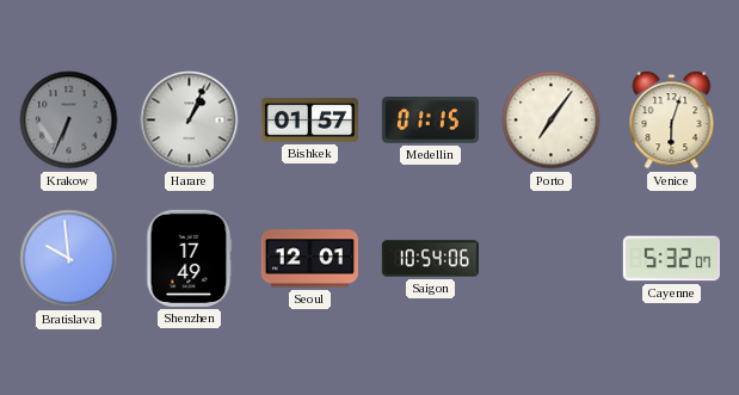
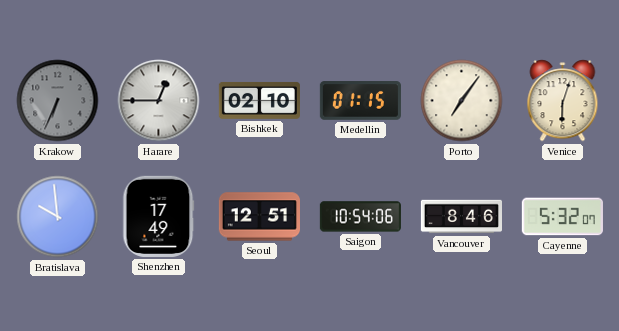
Harare: 1:04 -> 12:45
Bishkek: 01:57 -> 02:10
Seoul: 12:01 -> 12:51
Vancouver: none -> 8:46
